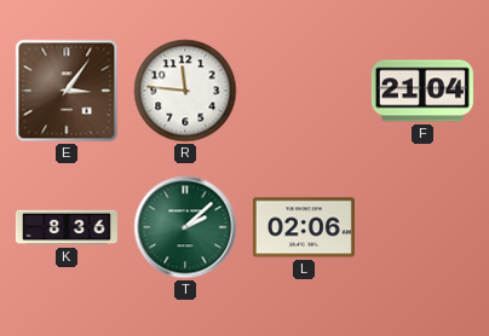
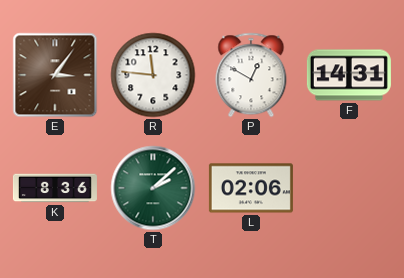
P: none -> 12:50
F: 21:04 -> 14:31
